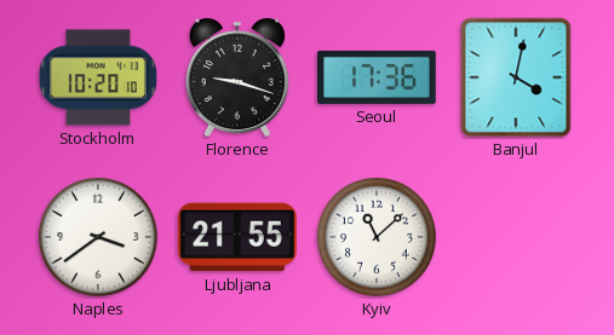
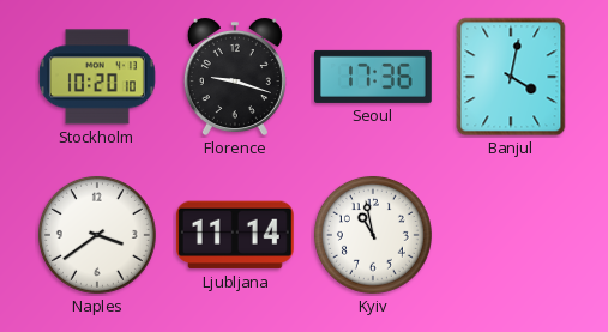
Ljubljana: 21:55 -> 11:14
Kyiv: 11:08 -> 10:58
